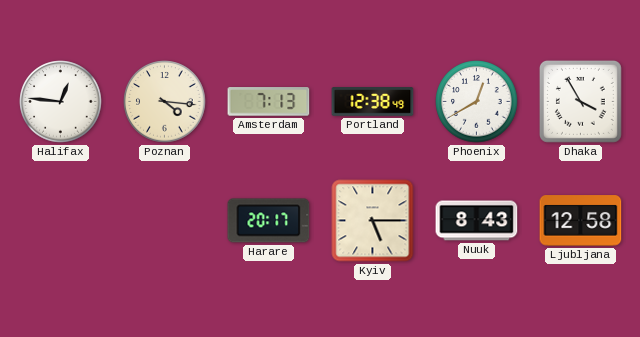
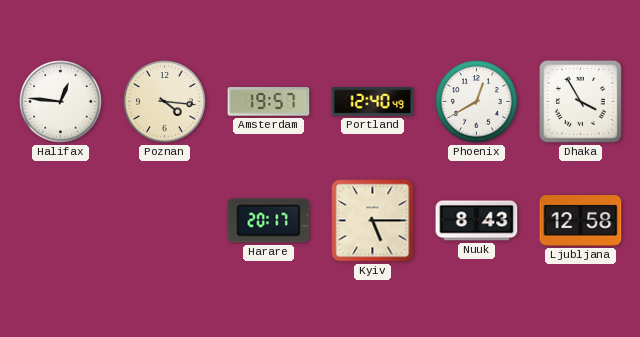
Amsterdam: 7:13 -> 19:57
Portland: 12:38 -> 12:40
